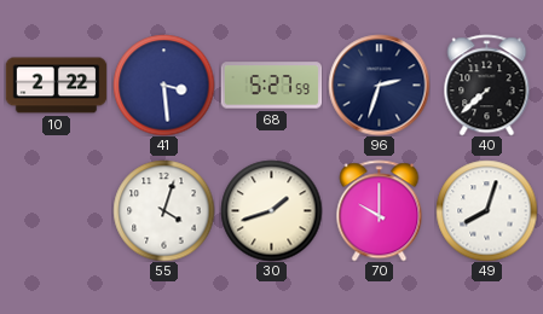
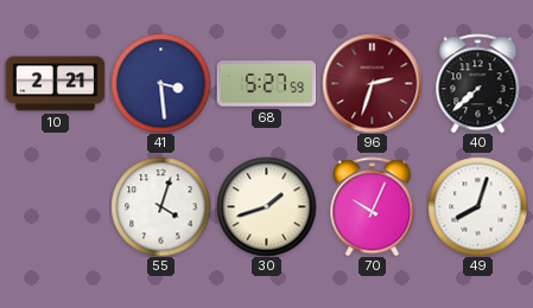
10: 2:22 -> 2:21
96 dial: navy -> burgundy
70: 10:00 -> 10:04
